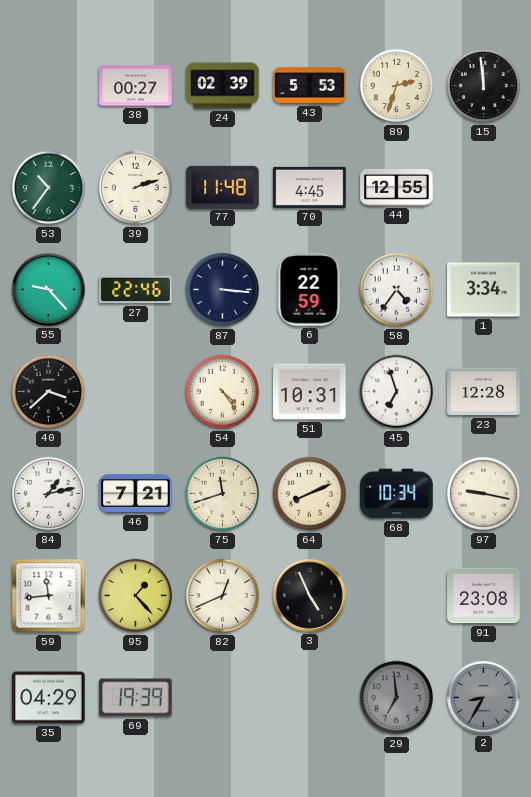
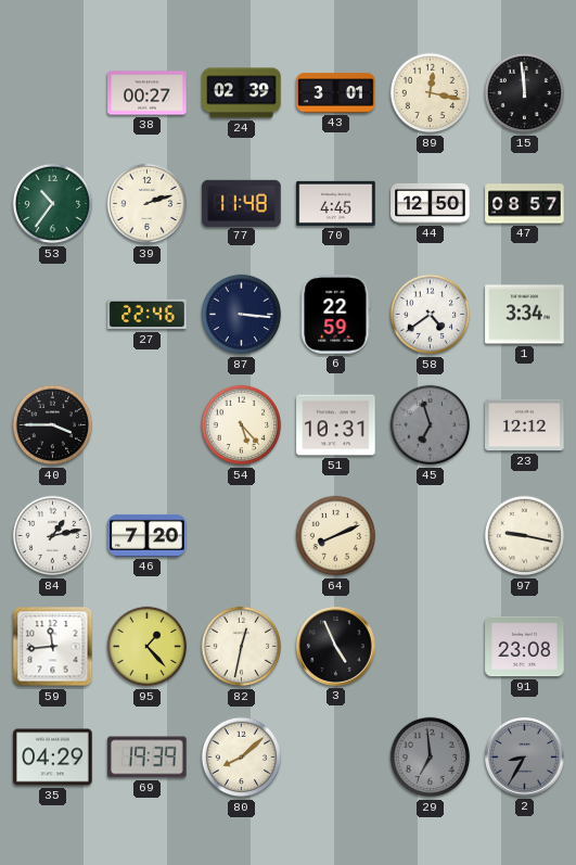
43: 5:53 -> 3:01
89: 2:33 -> 12:17
44: 12:55 -> 12:50
47: none -> 08:57
55: 9:23 -> none
58: 4:36 -> 4:39
40: 3:38 -> 3:45
54: 4:24 -> 5:23
45 dial: white -> grey
23: 12:28 -> 12:12
46: 7:21 -> 7:20
75: 11:42 -> none
68: 10:34 -> none
82: 12:41 -> 12:32
80: none -> 8:08
